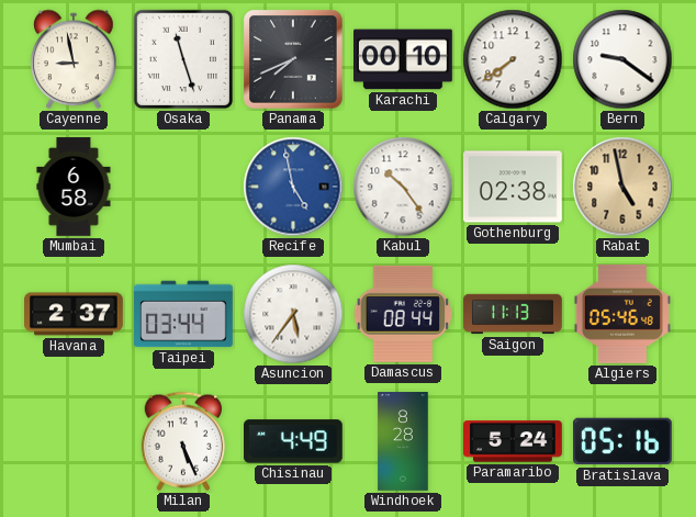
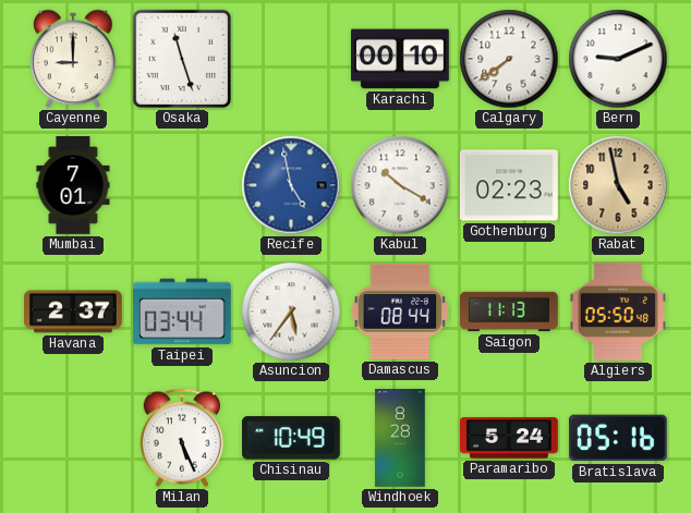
Cayenne: 8:58 -> 9:00
Panama: 7:41 -> none
Bern: 9:21 -> 9:11
Mumbai: 6:58 -> 7:01
Kabul: 10:24 -> 10:20
Gothenburg: 02:38 -> 02:23
Algiers: 05:46 -> 05:50
Chisinau: 4:49 -> 10:49
